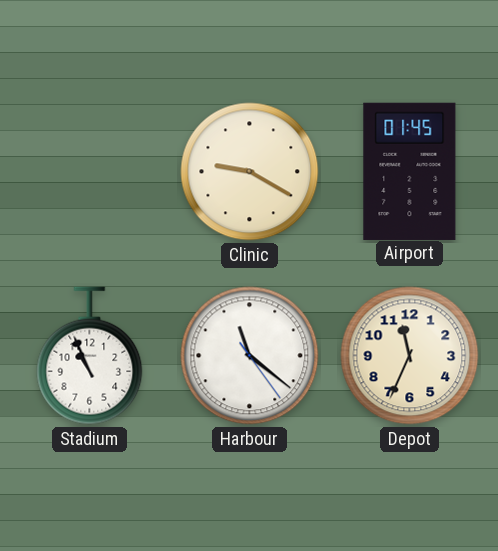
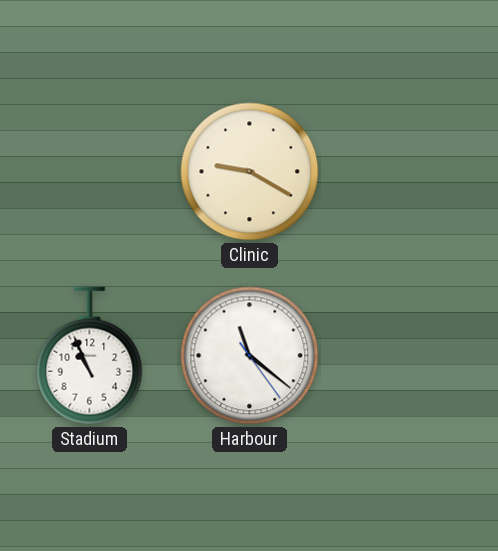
Airport: 01:45 -> none
Depot: 11:34 -> none
